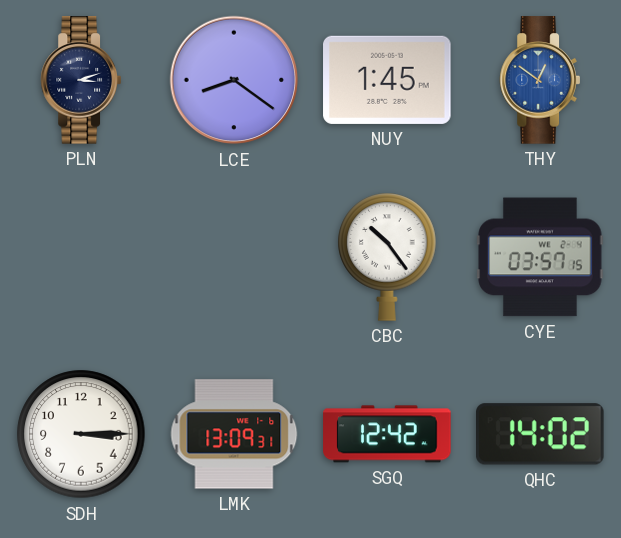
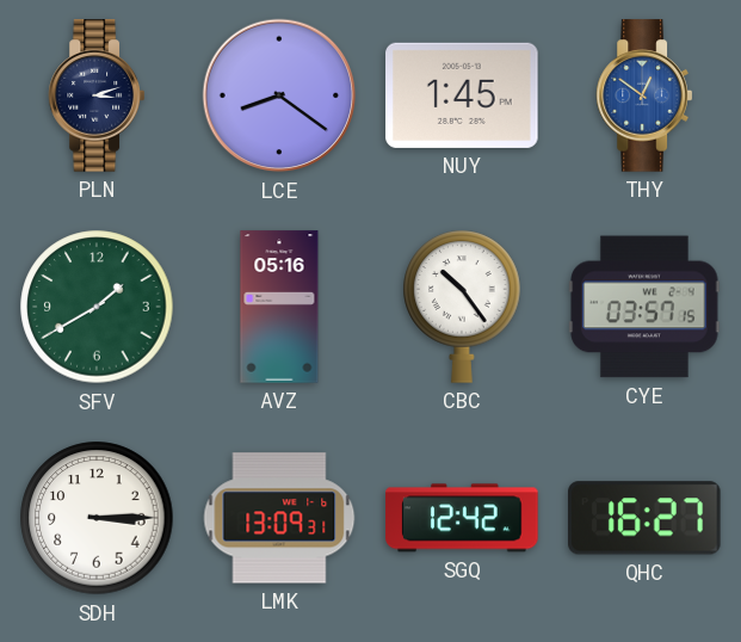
SFV: none -> 1:40
AVZ: none -> 05:16
QHC: 14:02 -> 16:27
